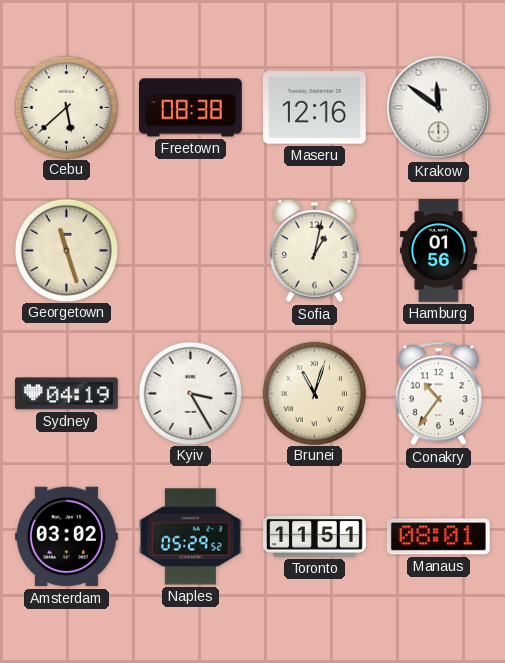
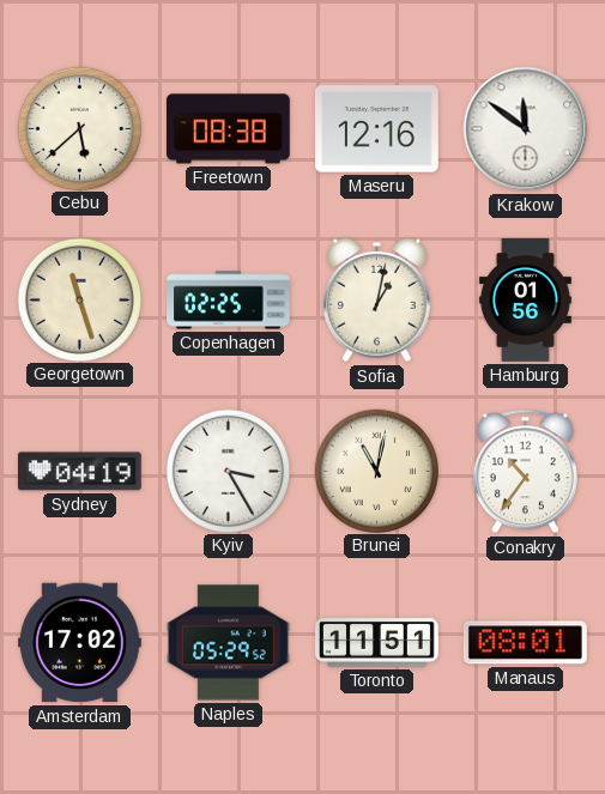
Copenhagen: none -> 02:25
Brunei: 11:03 -> 11:02
Amsterdam: 03:02 -> 17:02
